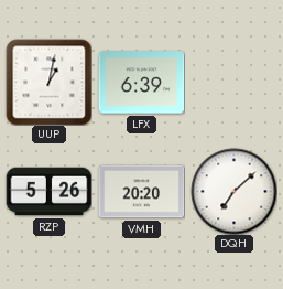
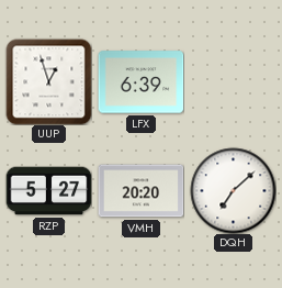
UUP: 1:02 -> 12:57
RZP: 5:26 -> 5:27
